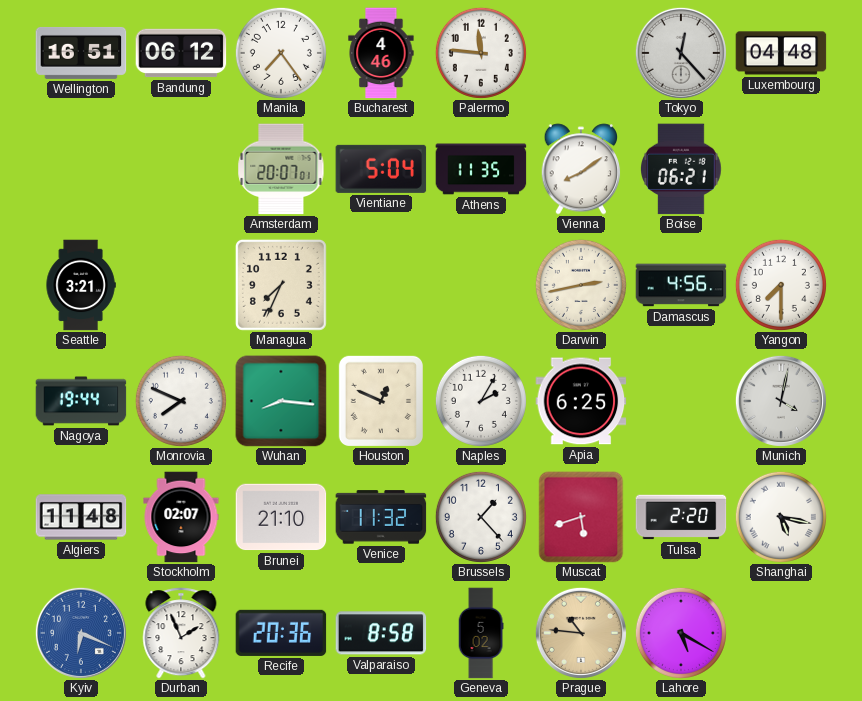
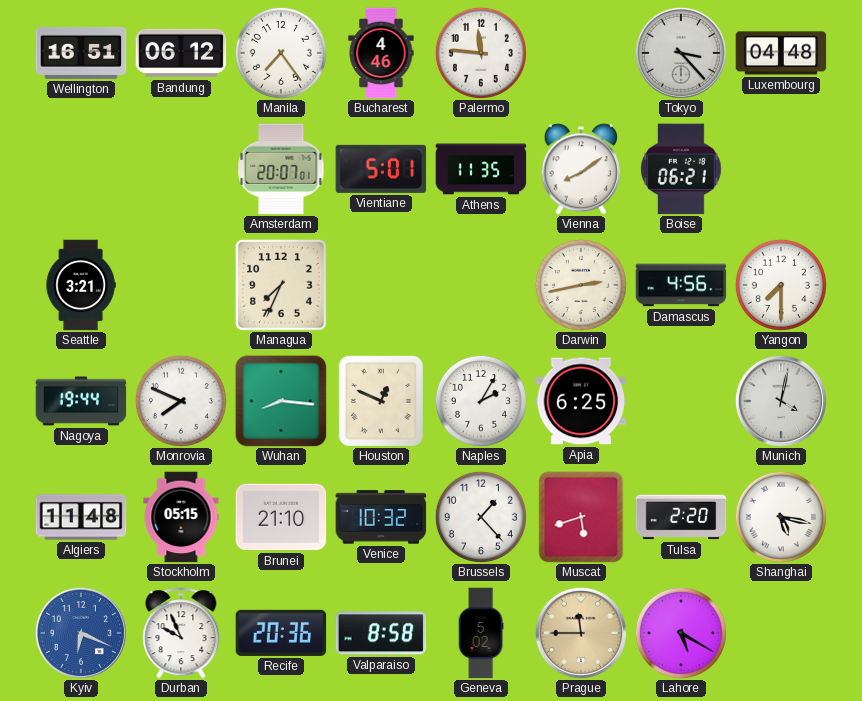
Tokyo: 12:23 -> 3:23
Vientiane: 5:04 -> 5:01
Stockholm: 02:07 -> 05:15
Venice: 11:32 -> 10:32
Durban: 1:56 -> 9:56
Prague: 10:46 -> 11:45
